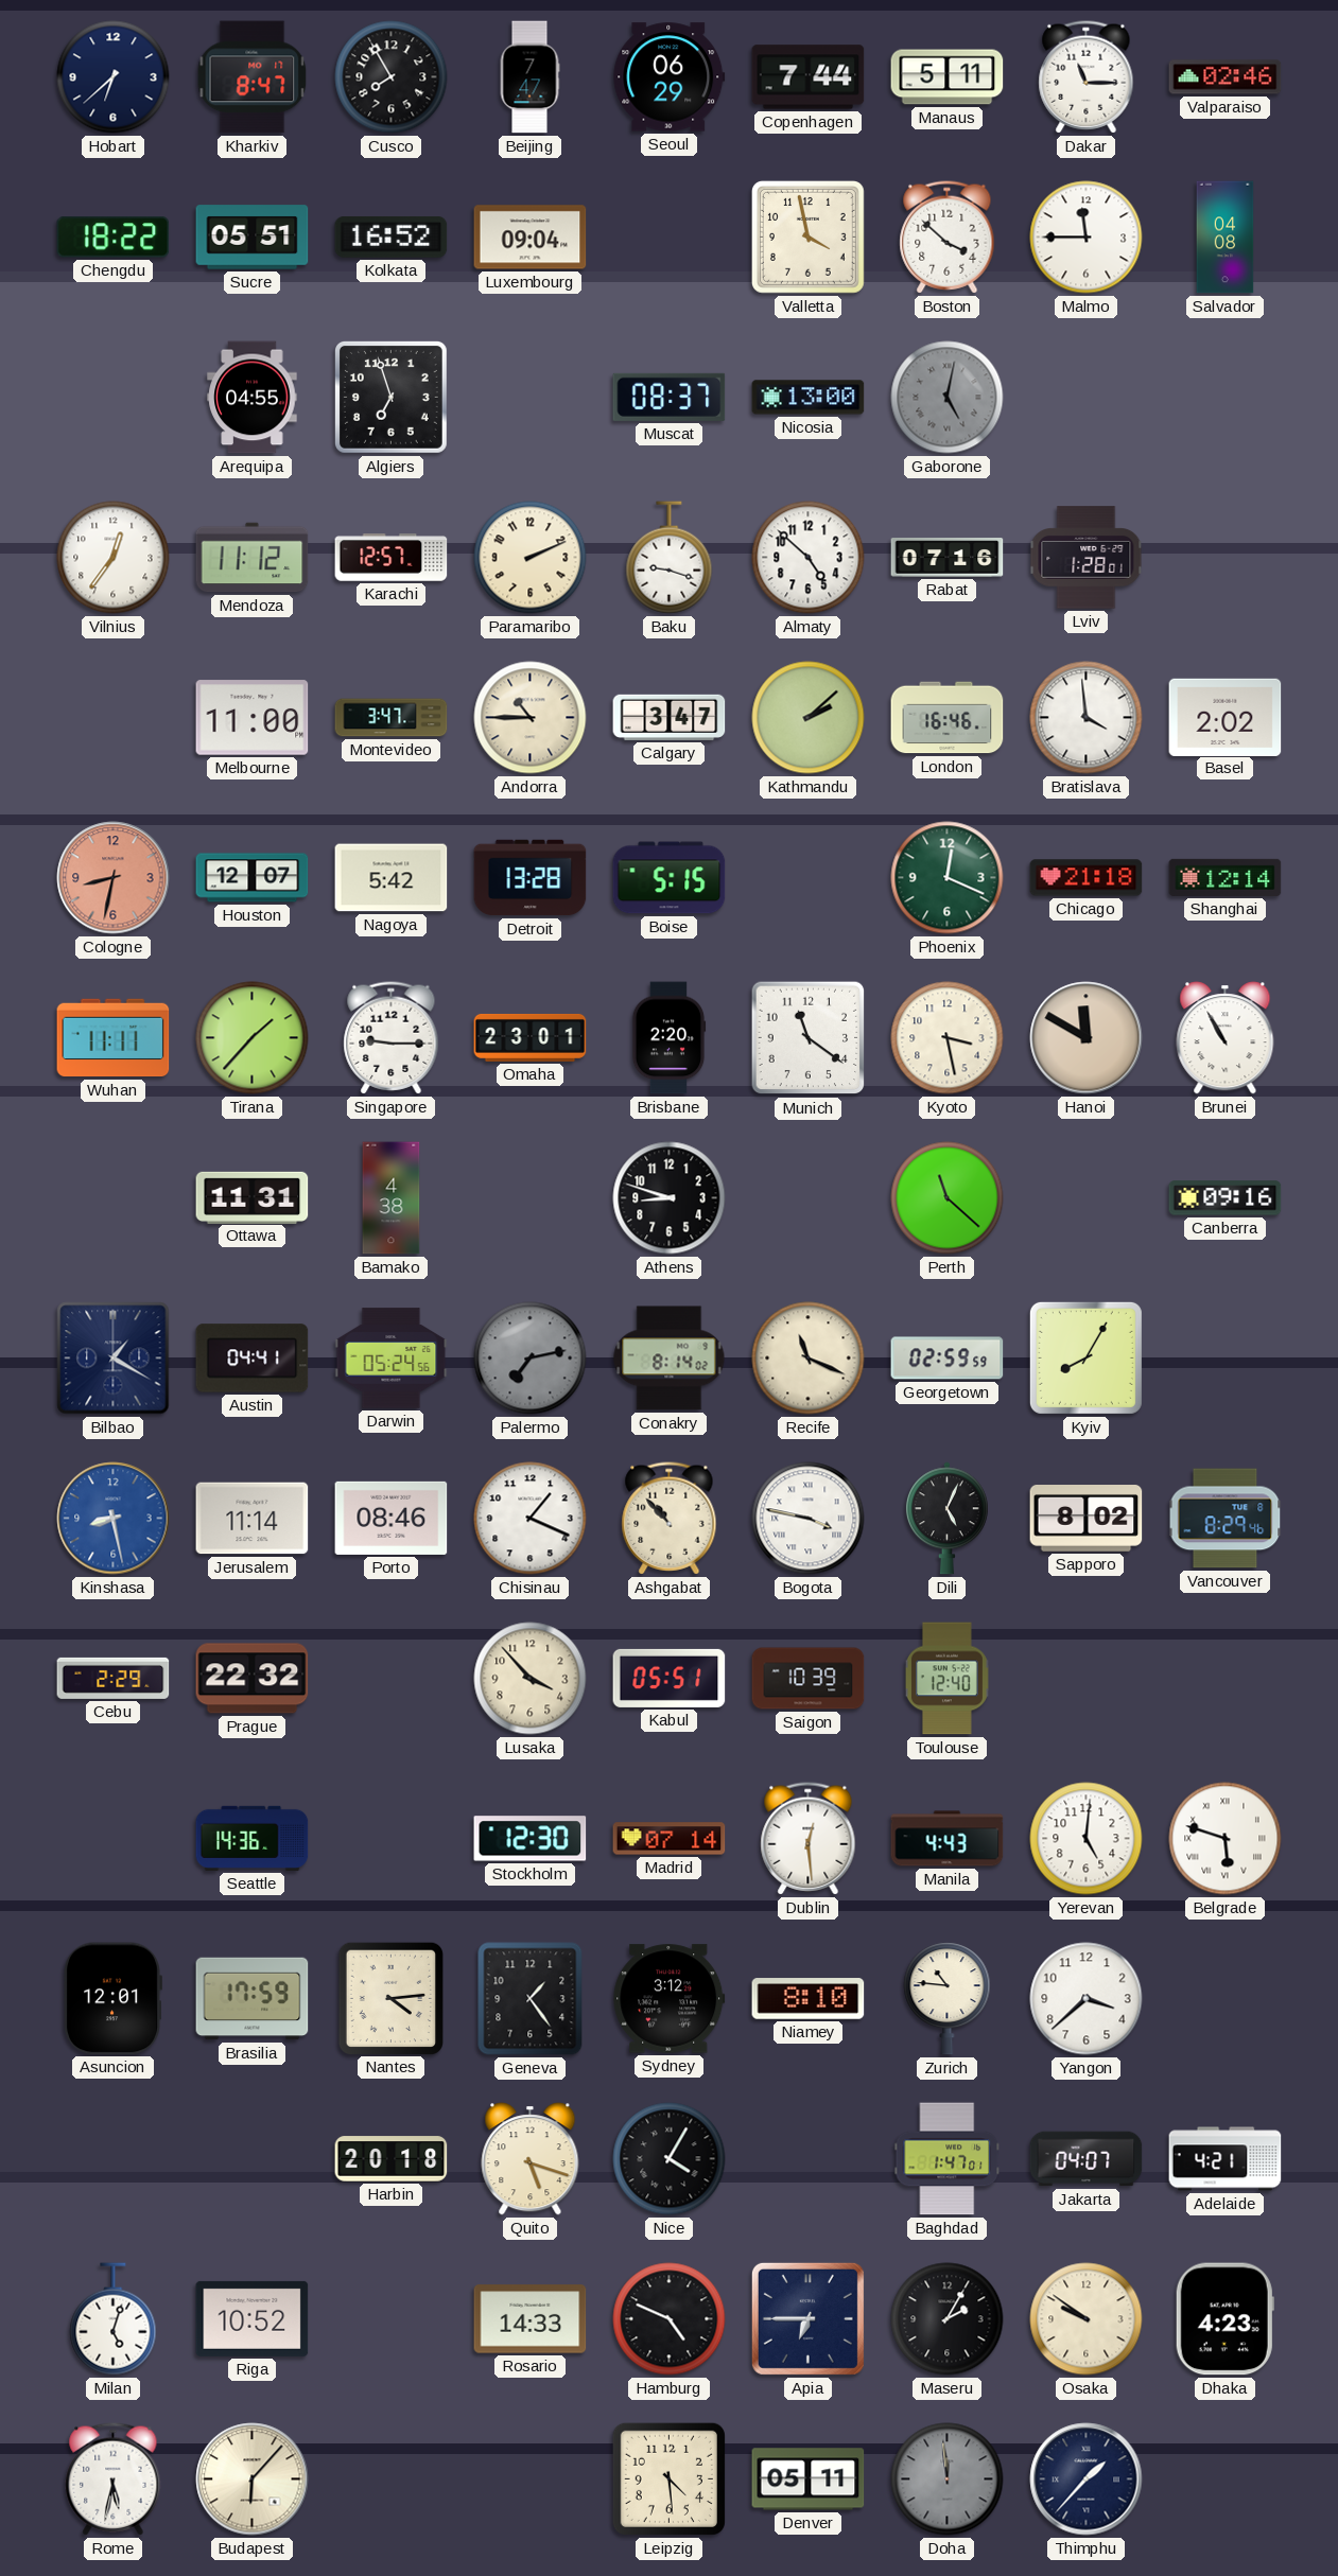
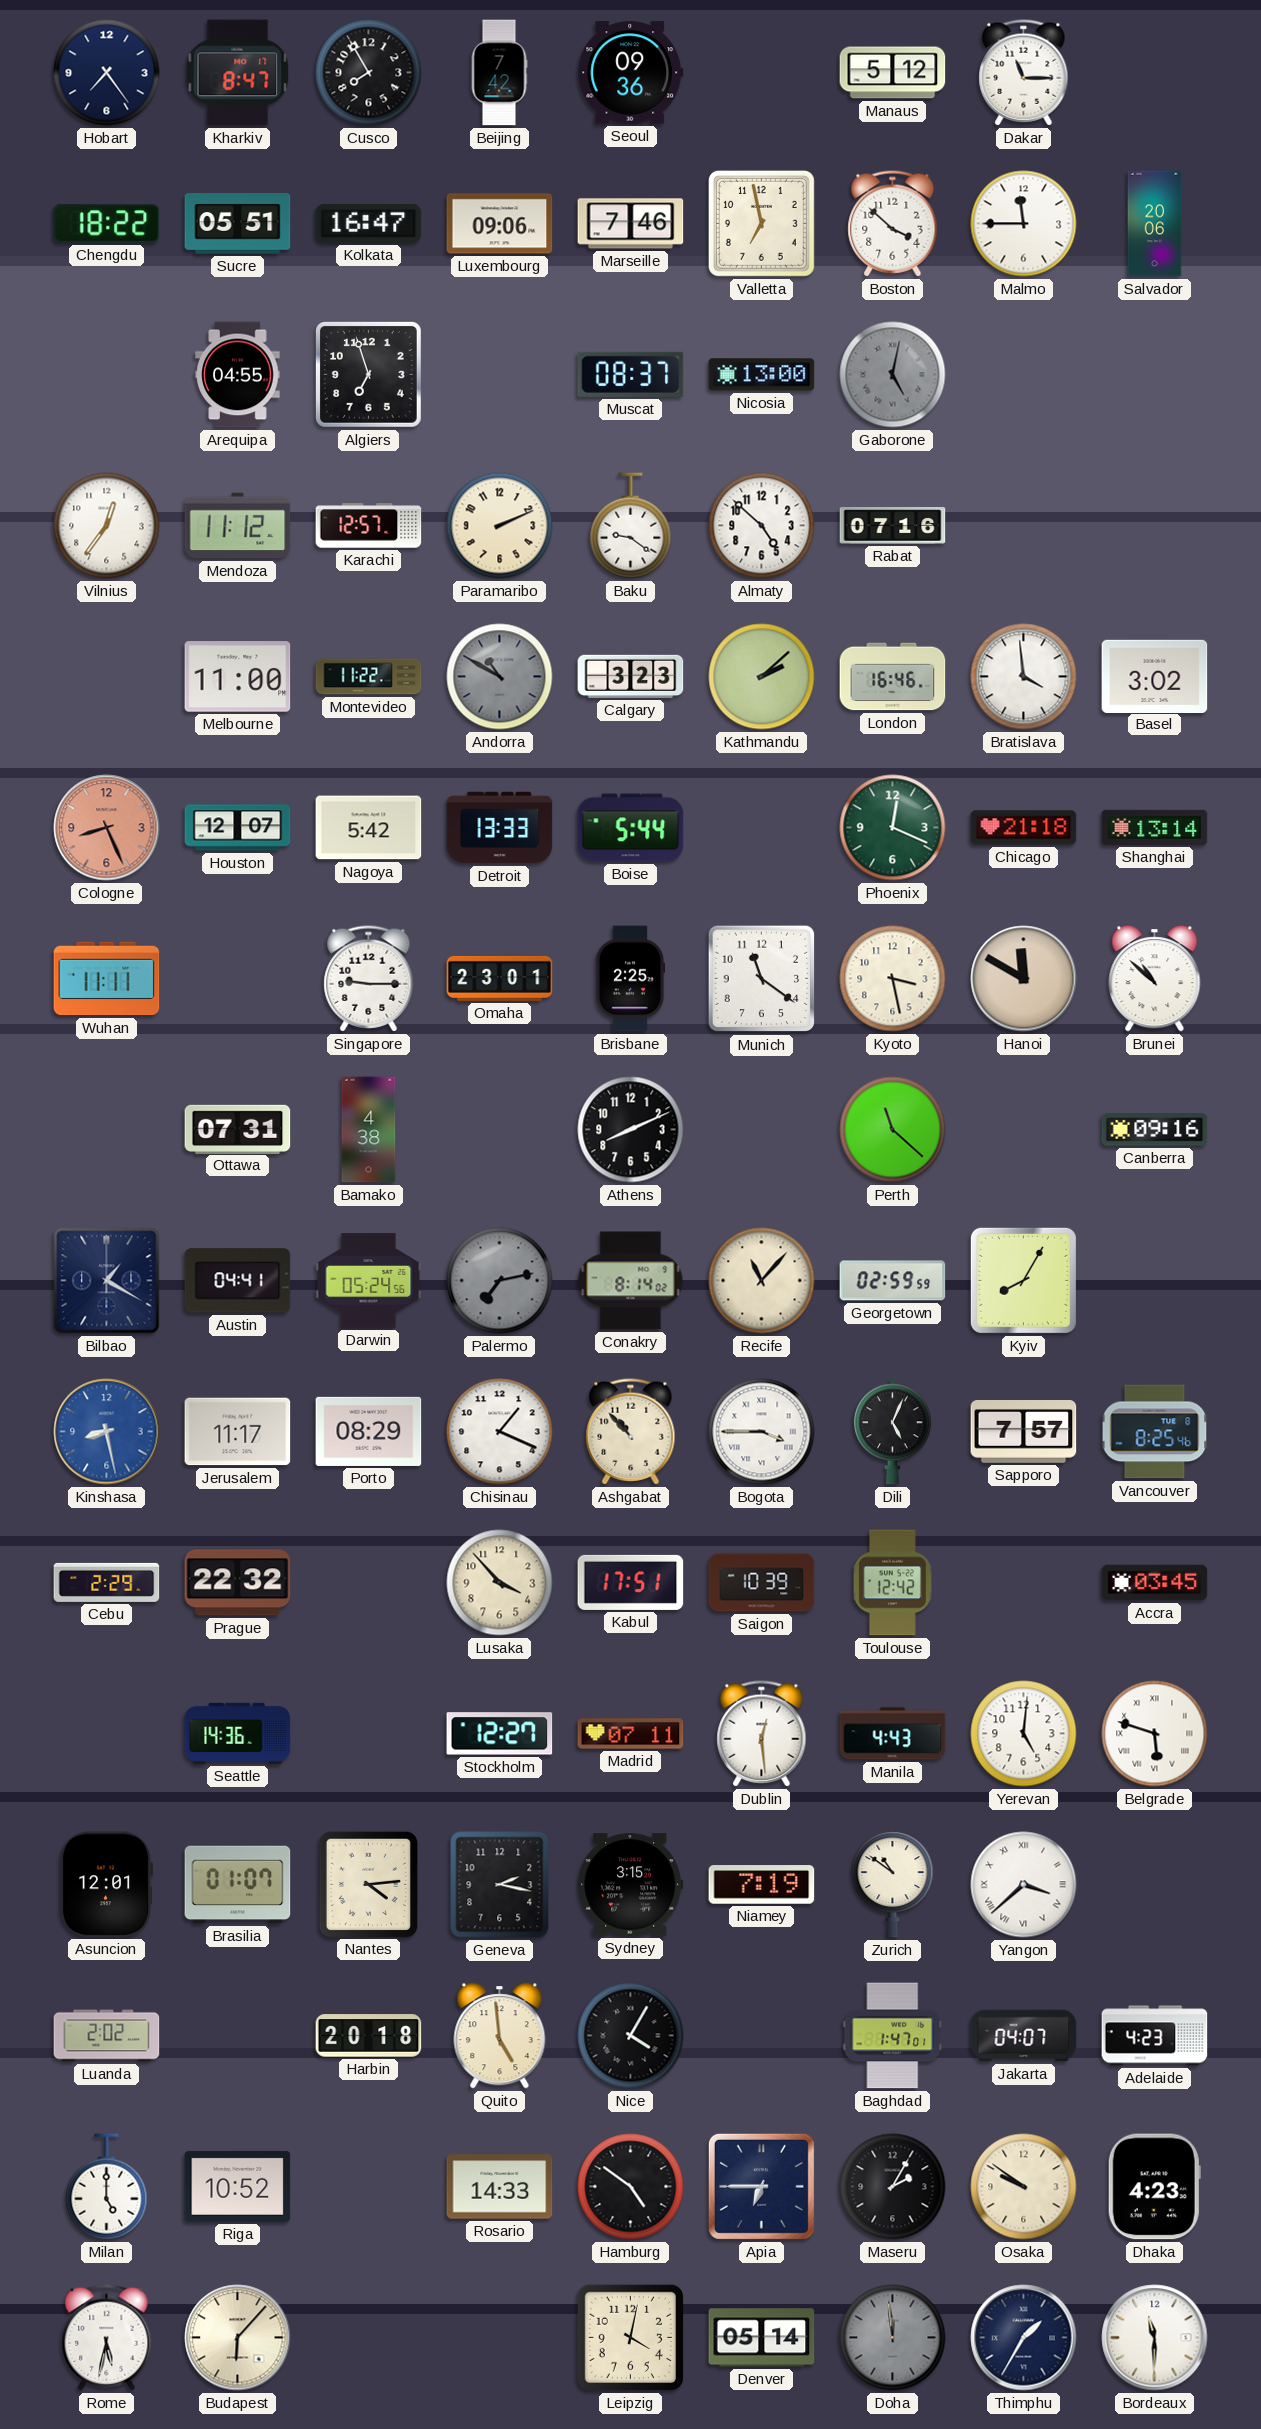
Hobart: 6:38 -> 7:24
Beijing: 7:47 -> 7:42
Seoul: 06:29 -> 09:36
Copenhagen: 7:44 -> none
Manaus: 5:11 -> 5:12
Valparaiso: 02:46 -> none
Kolkata: 16:52 -> 16:47
Luxembourg: 09:04 -> 09:06
Marseille: none -> 7:46
Valletta: 3:58 -> 6:58
Salvador: 04:08 -> 20:06
Baku: 9:18 -> 9:21
Lviv: 1:28 -> none
Montevideo: 3:47 -> 11:22
Andorra: 10:45 -> 10:50
Andorra dial: cream -> grey
Calgary: 3:47 -> 3:23
Basel: 2:02 -> 3:02
Cologne: 8:32 -> 8:26
Detroit: 13:28 -> 13:33
Boise: 5:15 -> 5:44
Shanghai: 12:14 -> 13:14
Tirana: 1:37 -> none
Brisbane: 2:20 -> 2:25
Brunei: 10:55 -> 10:52
Ottawa: 11:31 -> 07:31
Athens: 8:48 -> 8:11
Recife: 11:19 -> 11:07
Jerusalem: 11:14 -> 11:17
Porto: 08:46 -> 08:29
Bogota: 3:47 -> 3:45
Sapporo: 8:02 -> 7:57
Vancouver: 8:29 -> 8:25
Kabul: 05:51 -> 17:51
Toulouse: 12:40 -> 12:42
Accra: none -> 03:45
Stockholm: 12:30 -> 12:27
Madrid: 07:14 -> 07:11
Brasilia: 17:59 -> 01:07
Geneva: 1:24 -> 2:17
Sydney: 3:12 -> 3:15
Niamey: 8:10 -> 7:19
Zurich: 10:46 -> 10:51
Yangon numerals: Arabic -> Roman
Luanda: none -> 2:02
Quito: 5:18 -> 4:59
Adelaide: 4:21 -> 4:23
Milan: 5:03 -> 5:00
Hamburg: 4:49 -> 4:51
Leipzig: 4:29 -> 4:02
Denver: 05:11 -> 05:14
Thimphu: 1:37 -> 1:35
Bordeaux: none -> 11:30
